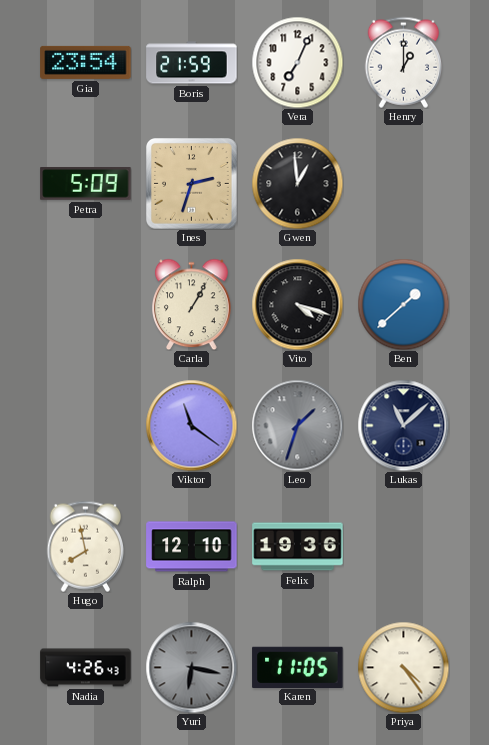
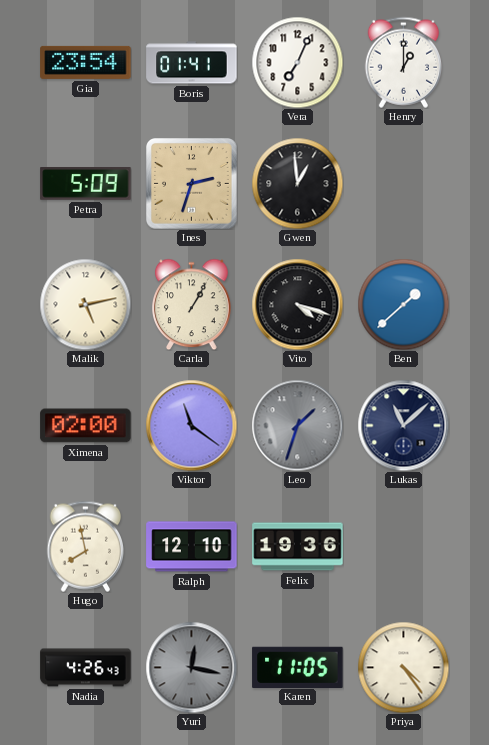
Boris: 21:59 -> 01:41
Malik: none -> 5:13
Ximena: none -> 02:00
Yuri: 6:17 -> 12:17
